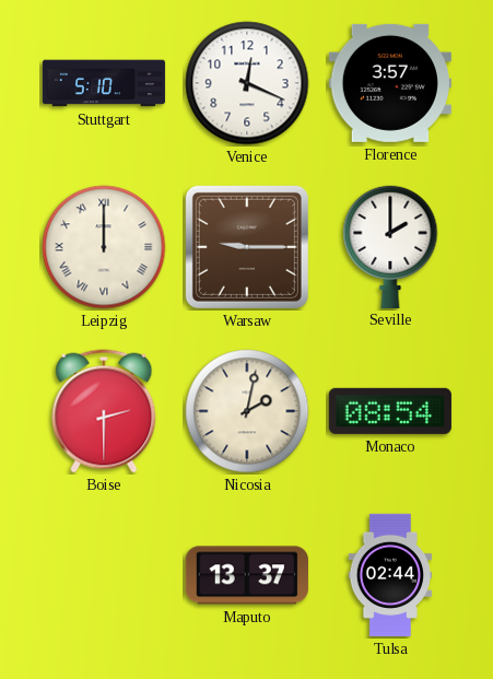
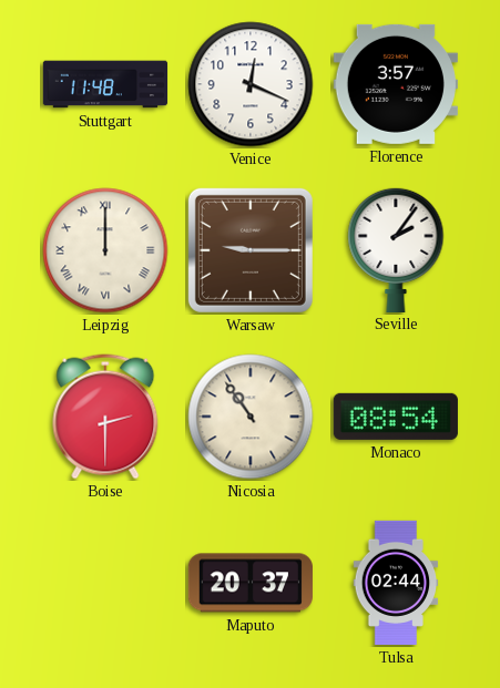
Stuttgart: 5:10 -> 11:48
Seville: 2:00 -> 2:06
Nicosia: 2:02 -> 10:54
Maputo: 13:37 -> 20:37
